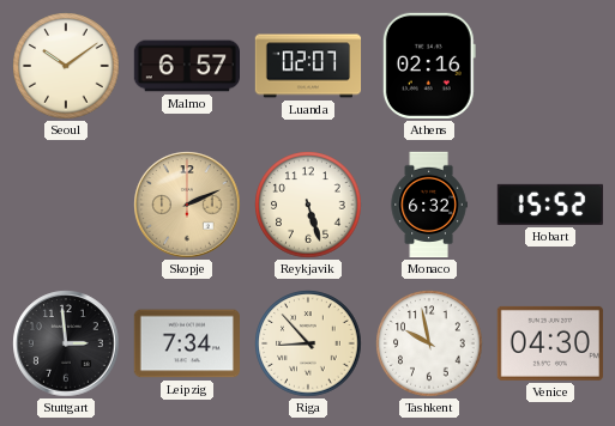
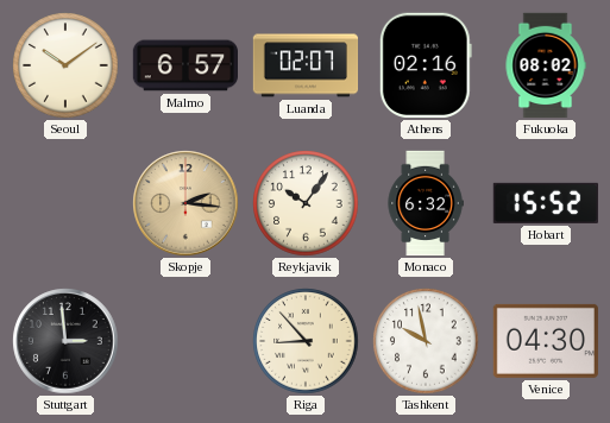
Fukuoka: none -> 08:02
Skopje: 2:11 -> 2:16
Reykjavik: 5:27 -> 10:06
Leipzig: 7:34 -> none
